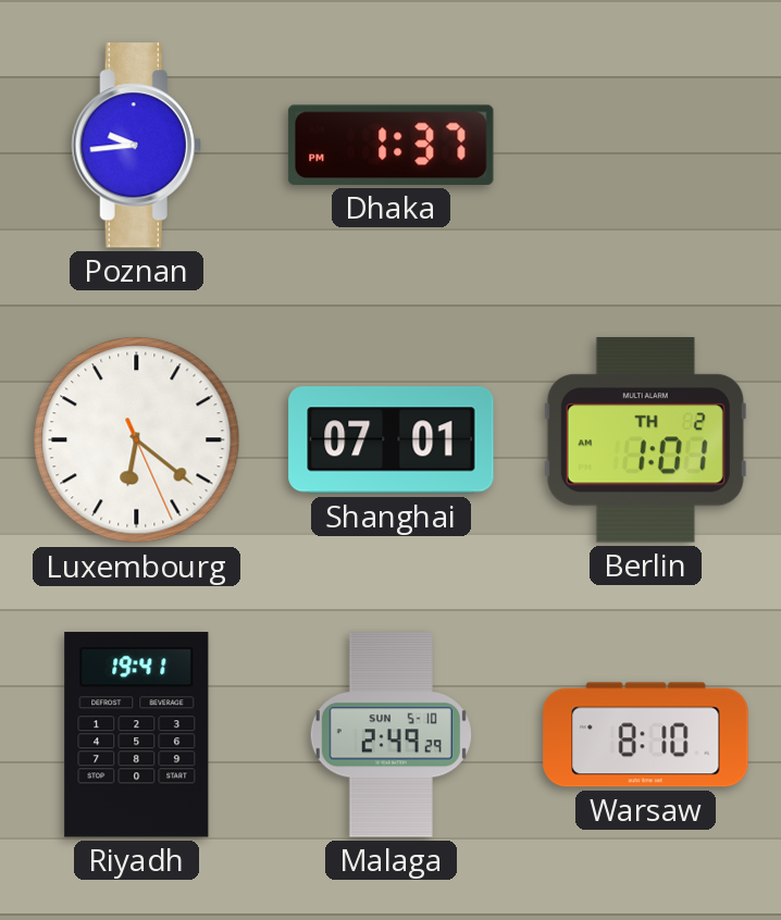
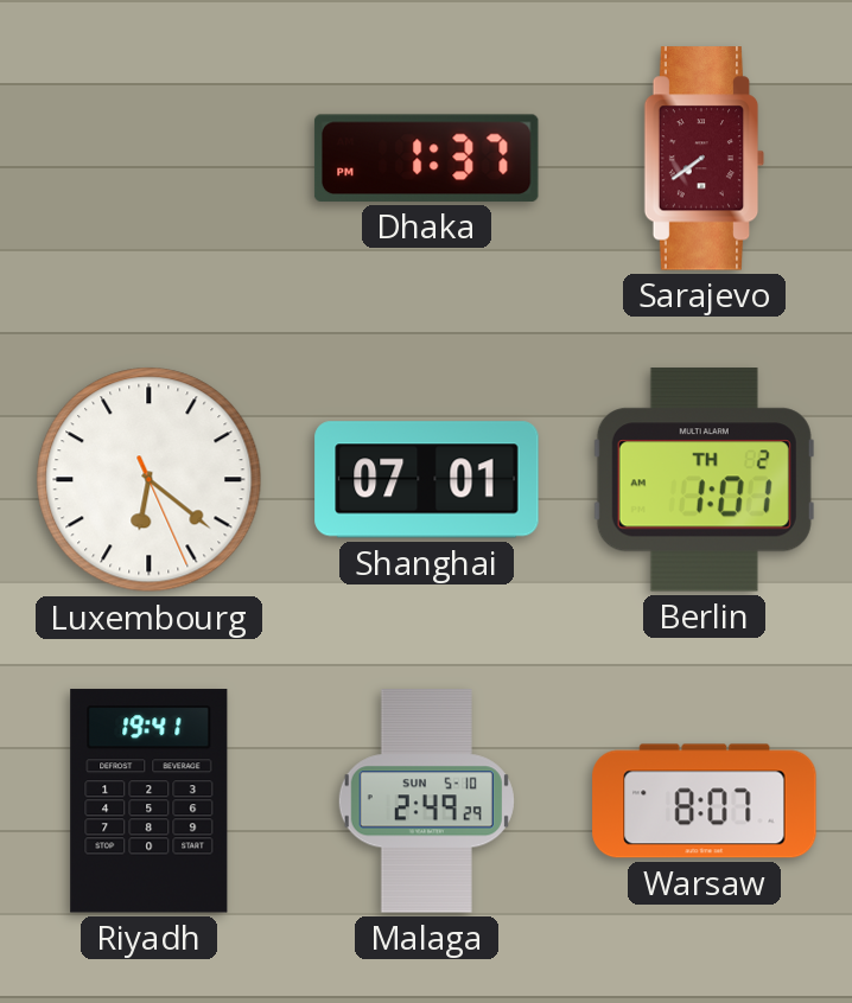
Poznan: 9:44 -> none
Sarajevo: none -> 7:39
Warsaw: 8:10 -> 8:07
